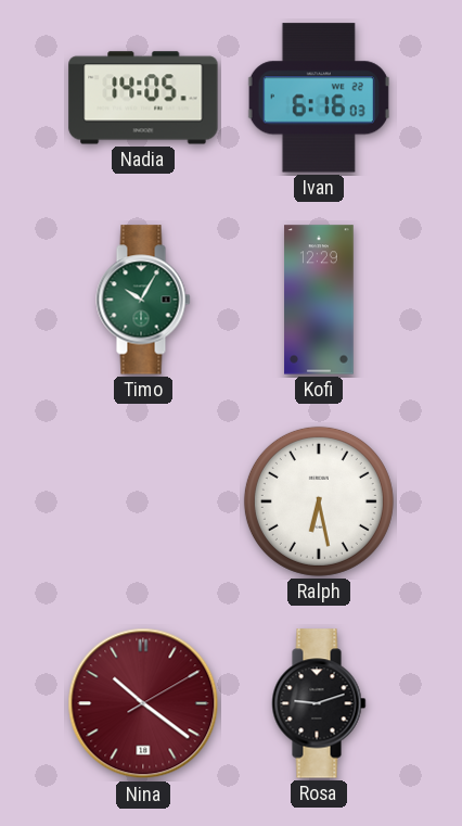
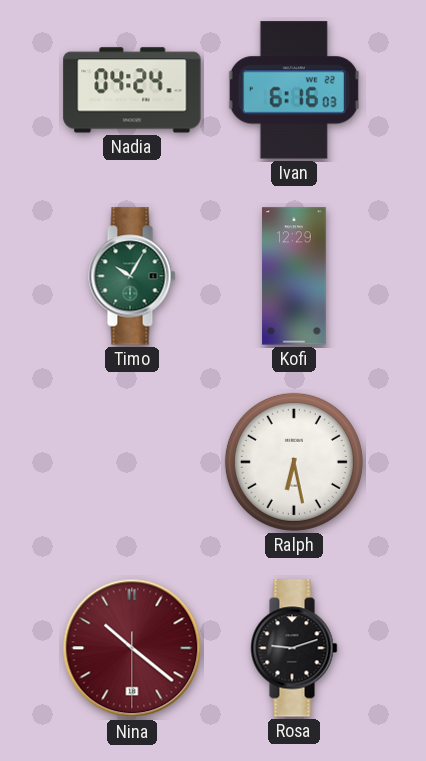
Nadia: 14:05 -> 04:24
Nina: 10:21:10 -> 10:21:30
